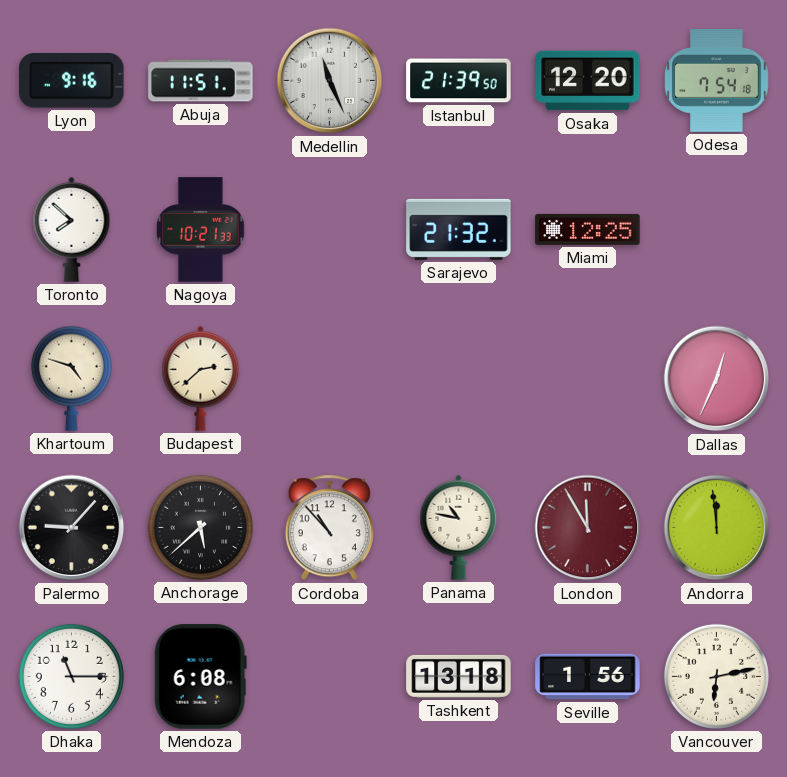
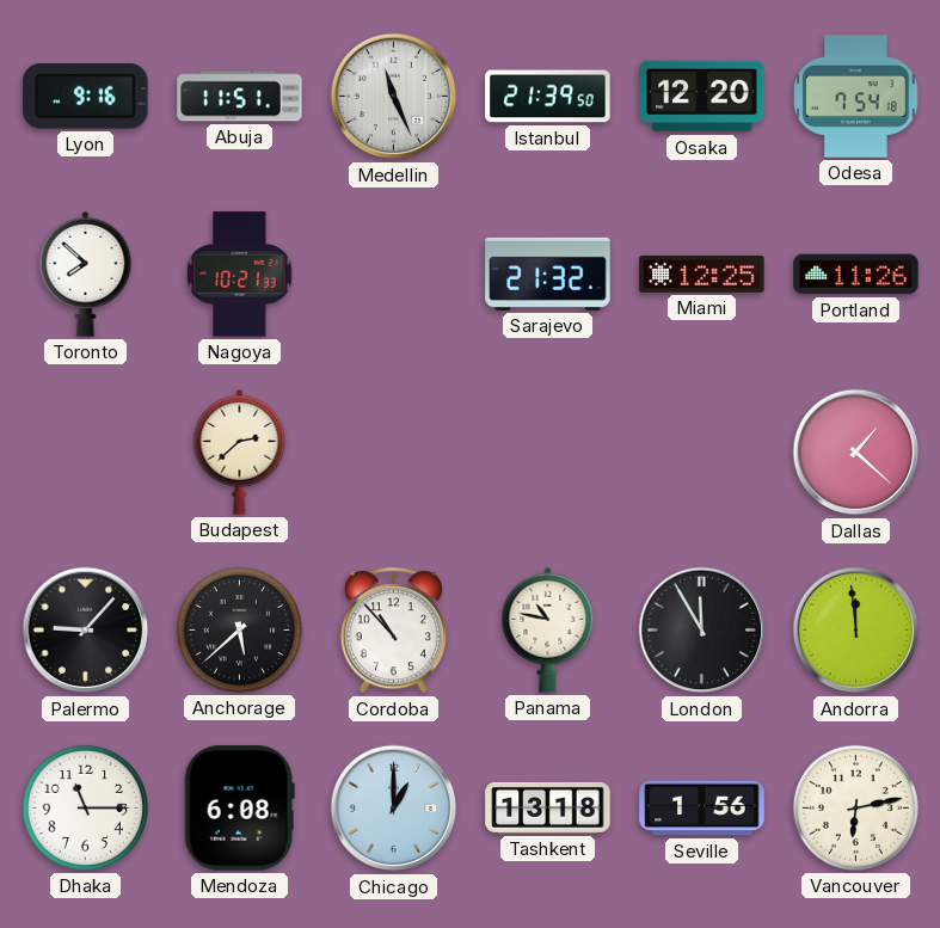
Portland: none -> 11:26
Khartoum: 4:48 -> none
Dallas: 12:34 -> 1:22
London dial: burgundy -> black
Chicago: none -> 1:00
